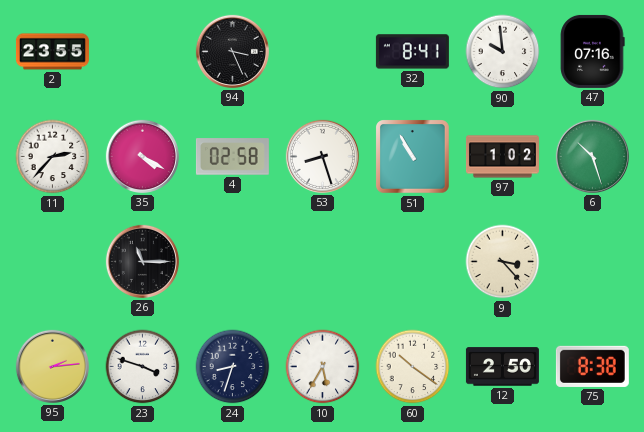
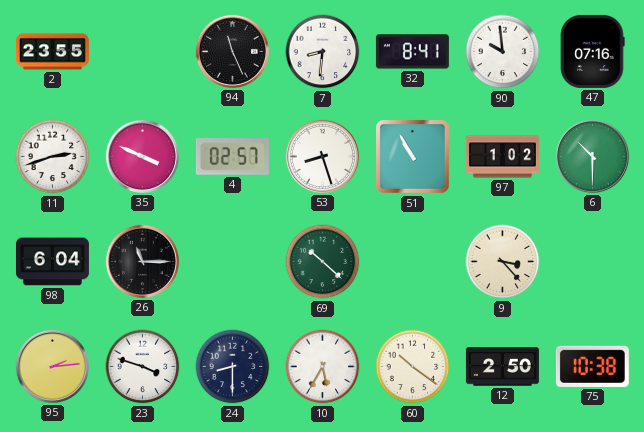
94: 3:26 -> 11:26
7: none -> 8:31
11: 2:37 -> 2:42
35: 4:20 -> 3:49
4: 02:58 -> 02:57
6: 10:27 -> 10:30
98: none -> 6:04
69: none -> 10:22
24: 8:33 -> 8:30
75: 8:38 -> 10:38
